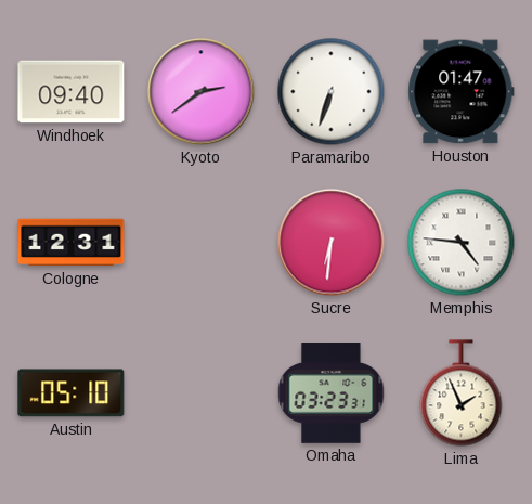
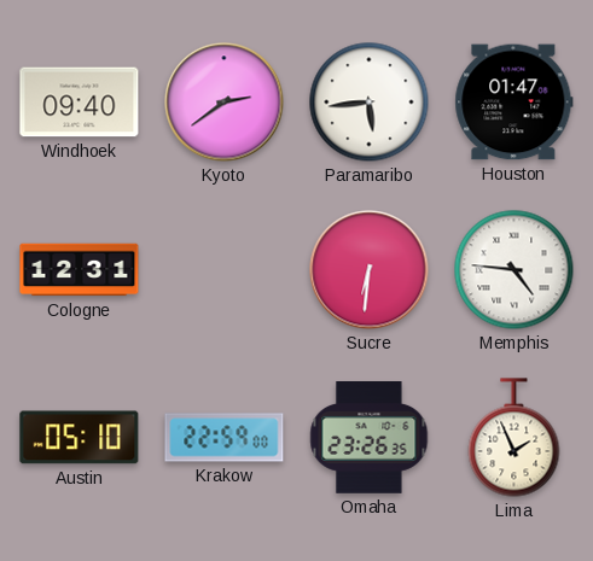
Paramaribo: 6:33 -> 5:44
Krakow: none -> 22:59
Omaha: 03:23 -> 23:26
